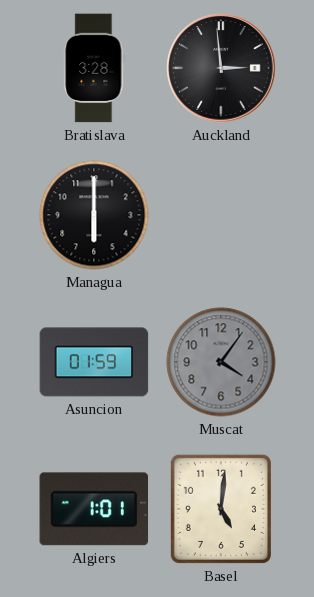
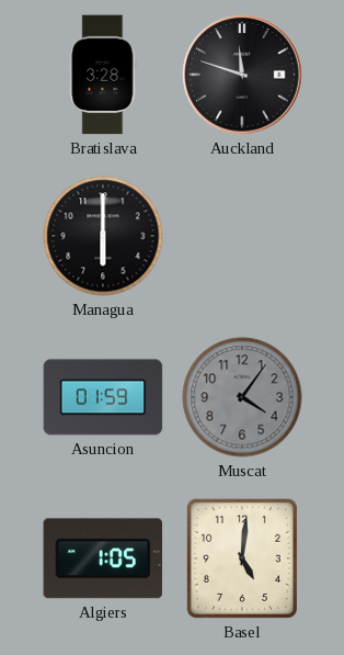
Auckland: 2:59 -> 11:48
Algiers: 1:01 -> 1:05
